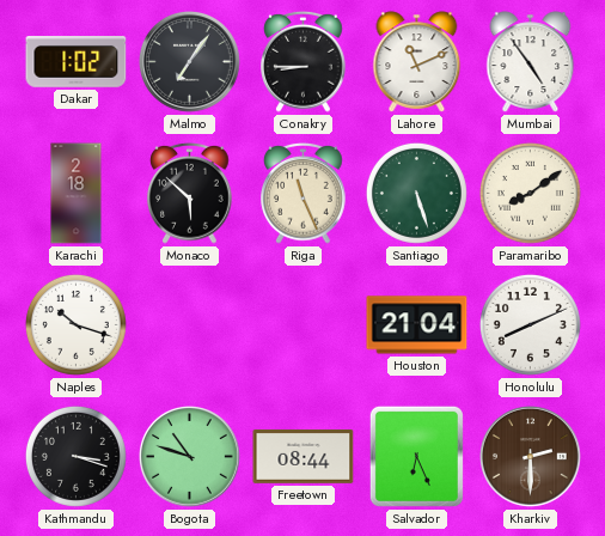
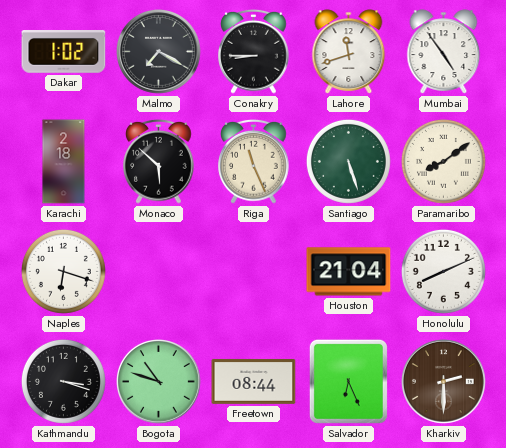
Malmo: 7:06 -> 7:20
Lahore: 11:11 -> 11:42
Naples: 10:18 -> 6:18
